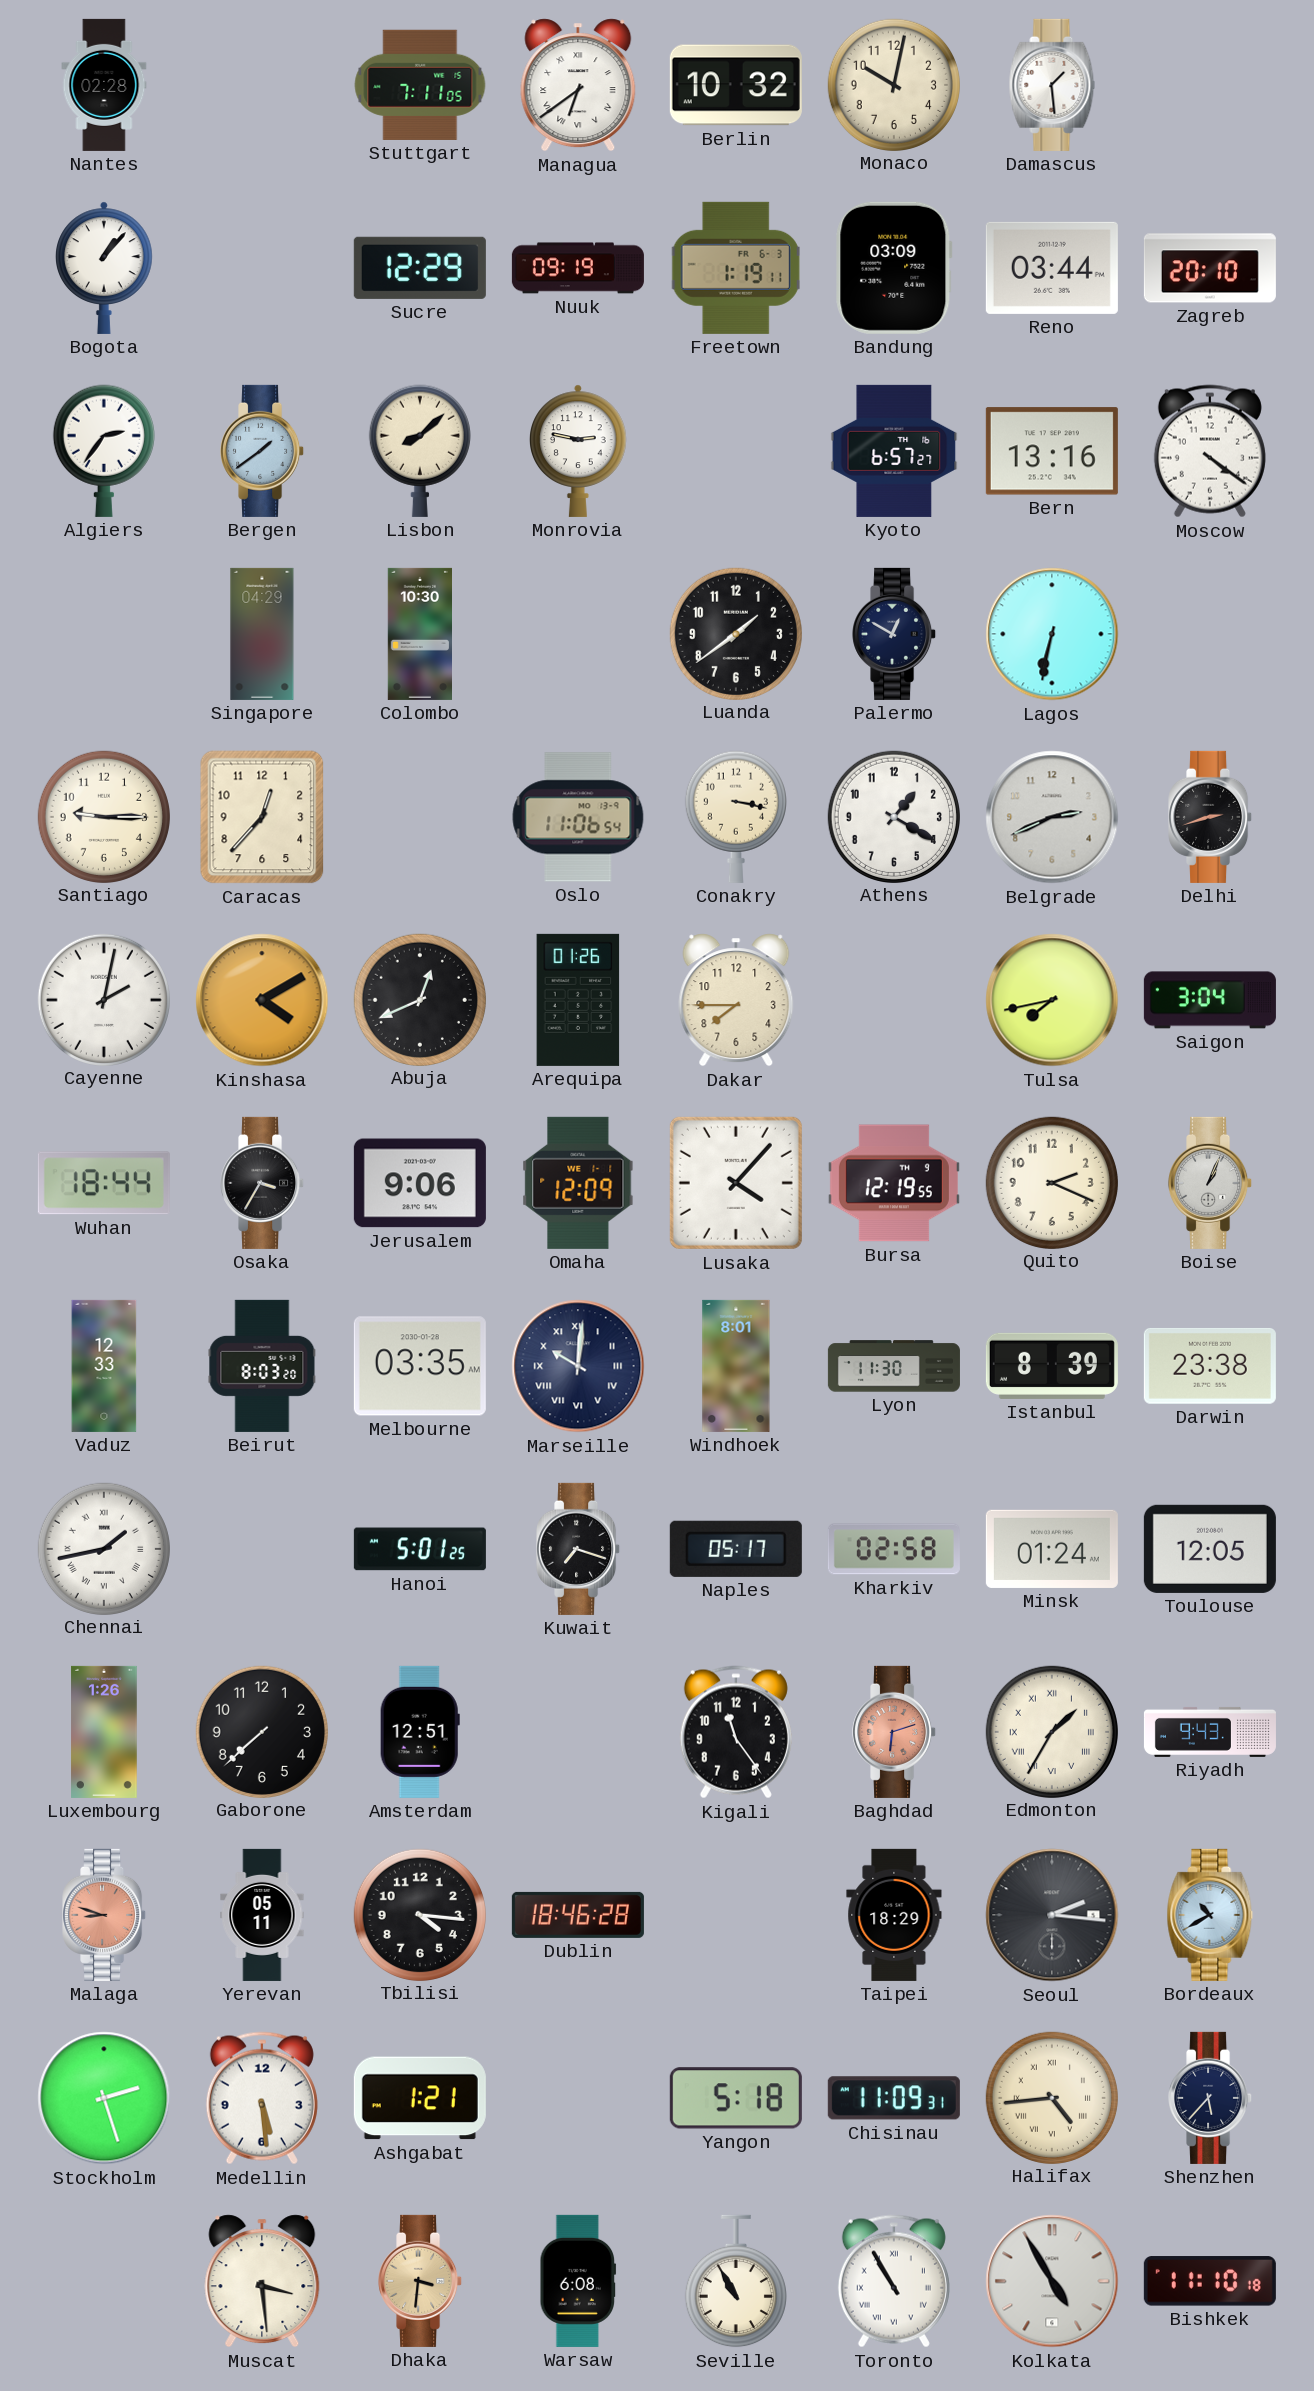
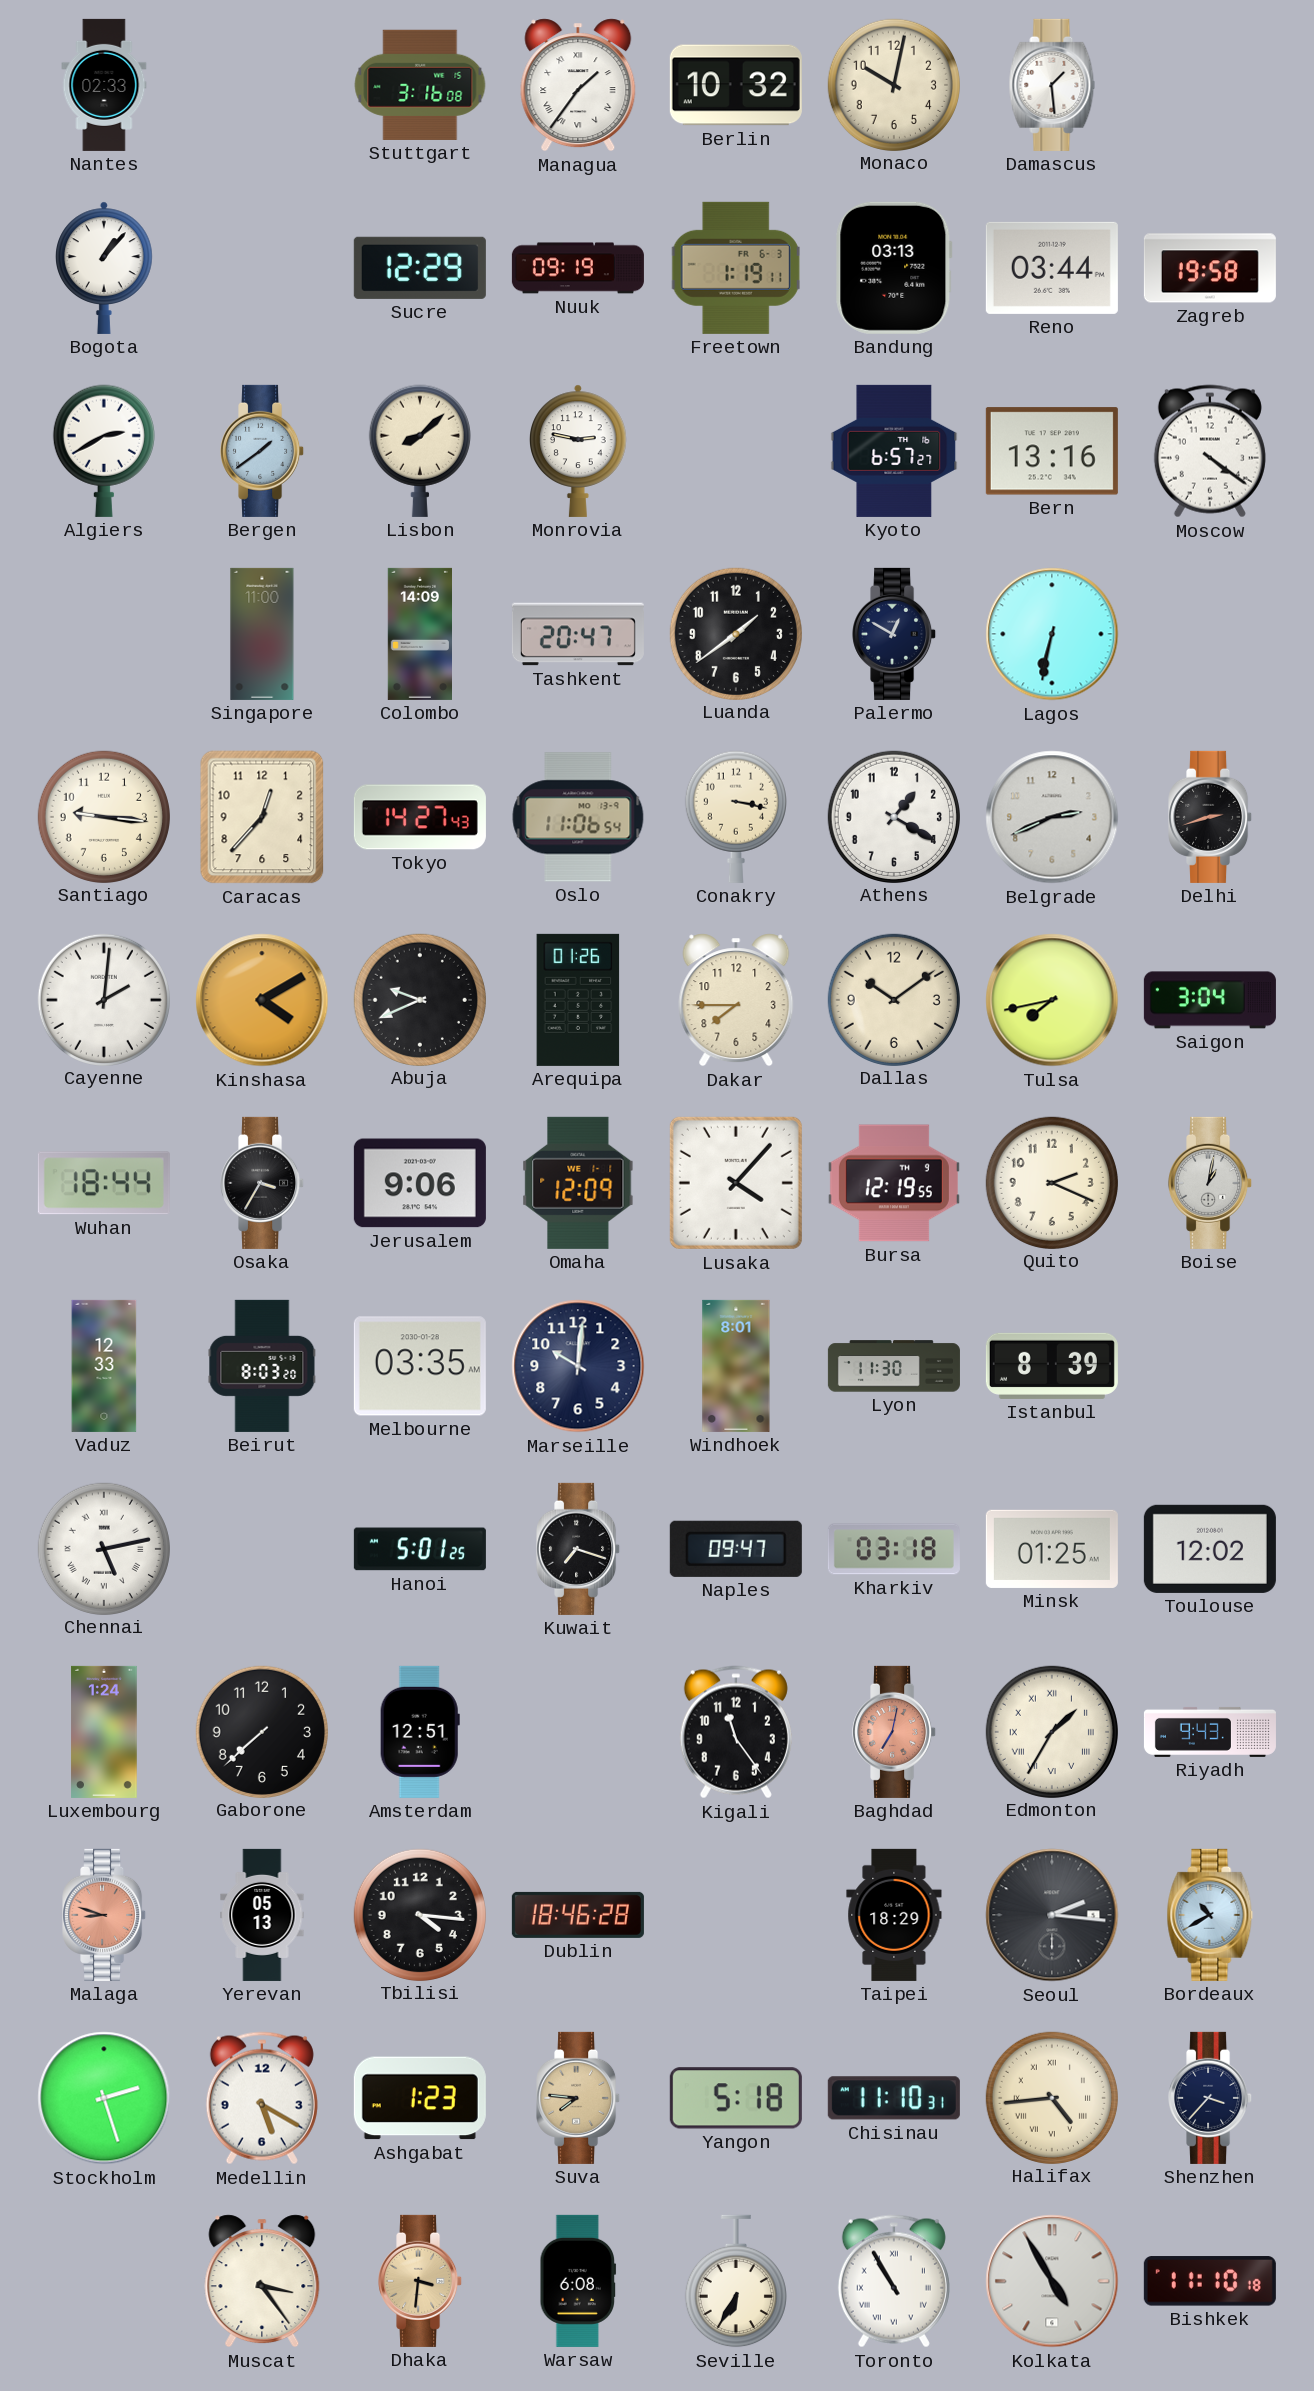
Nantes: 02:28 -> 02:33
Stuttgart: 7:11 -> 3:16
Managua: 6:39 -> 1:36
Bandung: 03:09 -> 03:13
Zagreb: 20:10 -> 19:58
Algiers: 2:36 -> 2:40
Singapore: 04:29 -> 11:00
Colombo: 10:30 -> 14:09
Tashkent: none -> 20:47
Santiago: 9:15 -> 9:16
Tokyo: none -> 14:27
Cayenne: 2:02 -> 2:01
Abuja: 12:41 -> 9:41
Dallas: none -> 10:09
Boise: 1:04 -> 1:02
Marseille numerals: Roman -> Arabic
Darwin: 23:38 -> none
Chennai: 1:43 -> 5:13
Naples: 05:17 -> 09:47
Kharkiv: 02:58 -> 03:18
Minsk: 01:24 -> 01:25
Toulouse: 12:05 -> 12:02
Luxembourg: 1:26 -> 1:24
Baghdad: 6:12 -> 7:02
Yerevan: 05:11 -> 05:13
Medellin: 5:29 -> 5:20
Ashgabat: 1:21 -> 1:23
Suva: none -> 7:46
Chisinau: 11:09 -> 11:10
Shenzhen: 5:37 -> 3:37
Muscat: 3:29 -> 3:24
Seville: 10:55 -> 6:35
